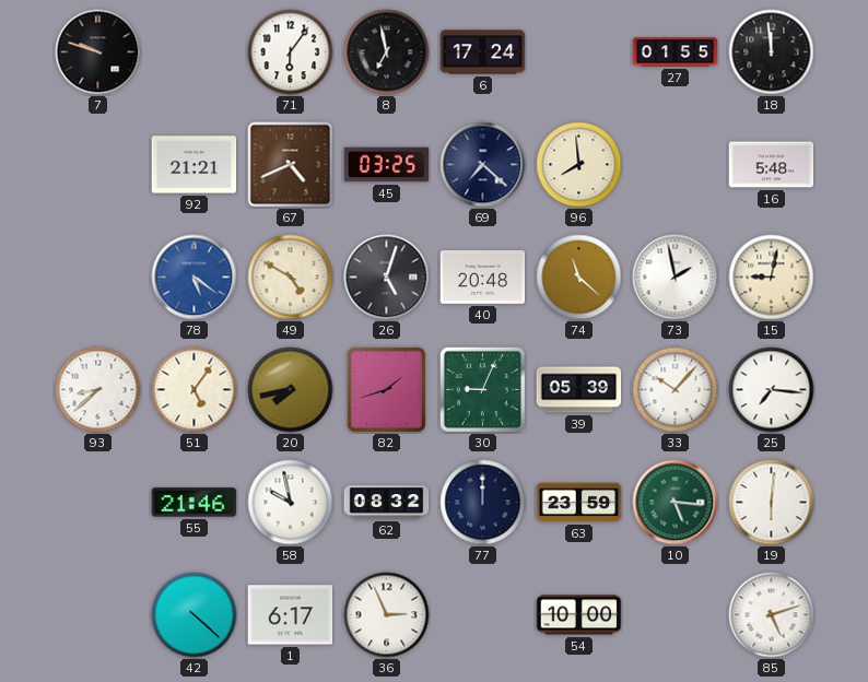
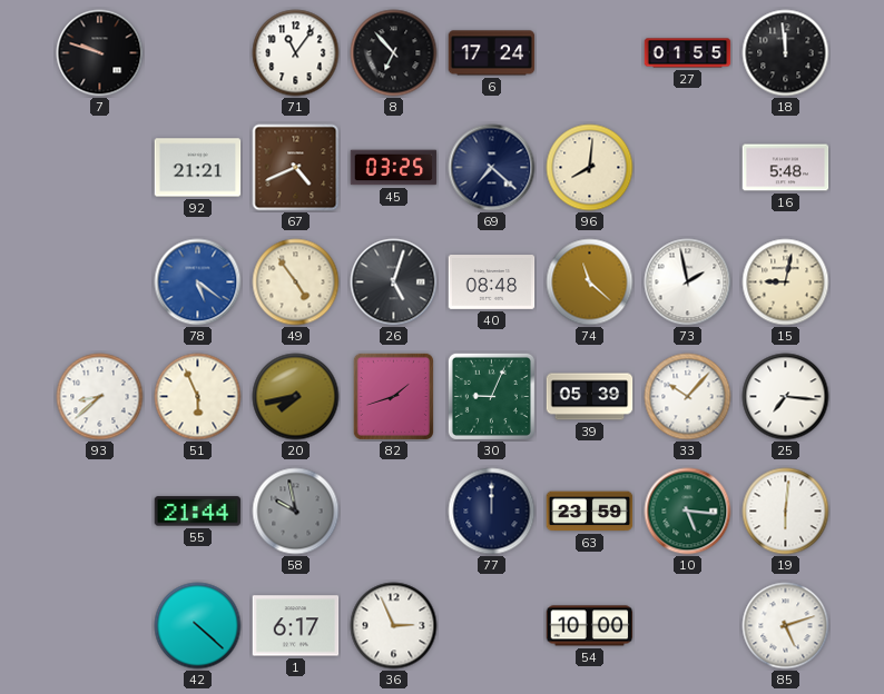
71: 6:06 -> 11:06
8: 6:58 -> 6:53
96: 7:59 -> 8:01
49: 4:50 -> 4:54
40: 20:48 -> 08:48
51: 5:06 -> 5:56
55: 21:46 -> 21:44
58 dial: white -> grey
62: 08:32 -> none
